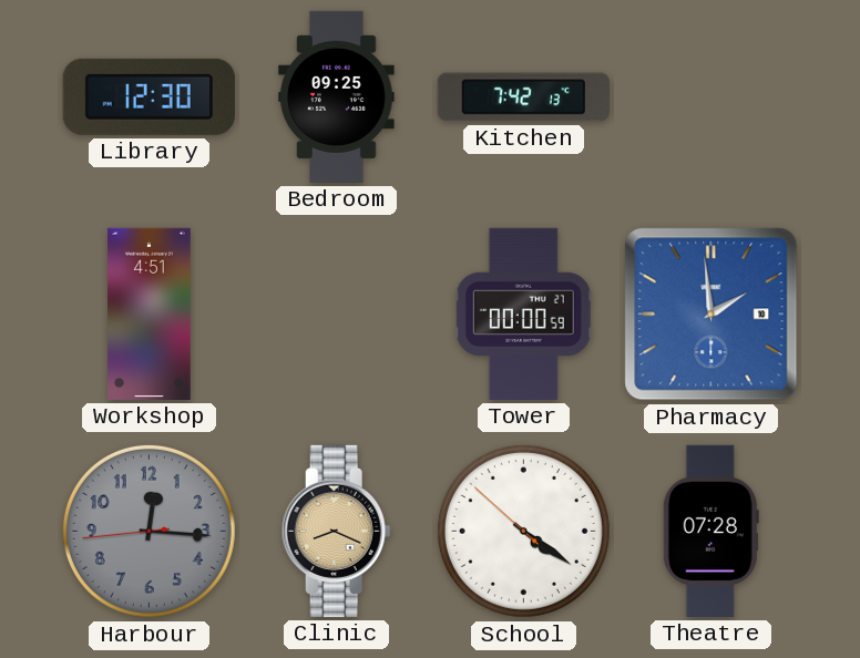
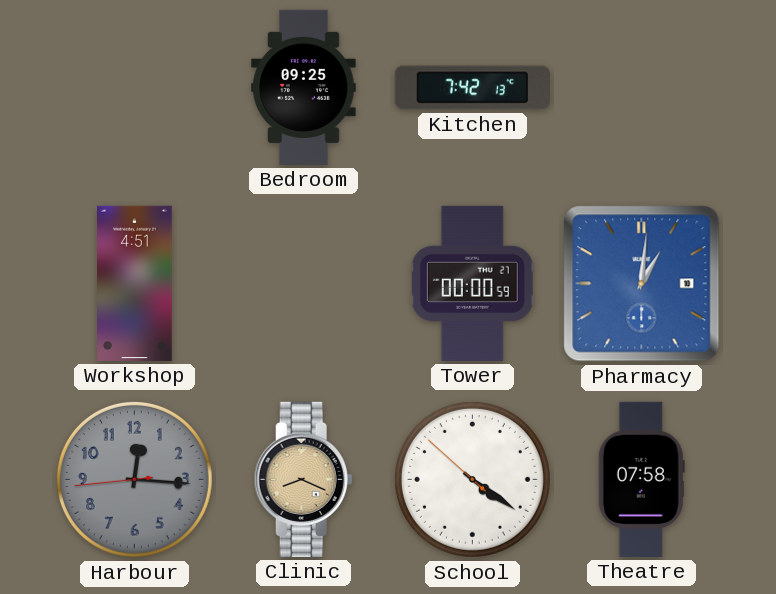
Library: 12:30 -> none
Pharmacy: 1:59 -> 1:01
Theatre: 07:28 -> 07:58
